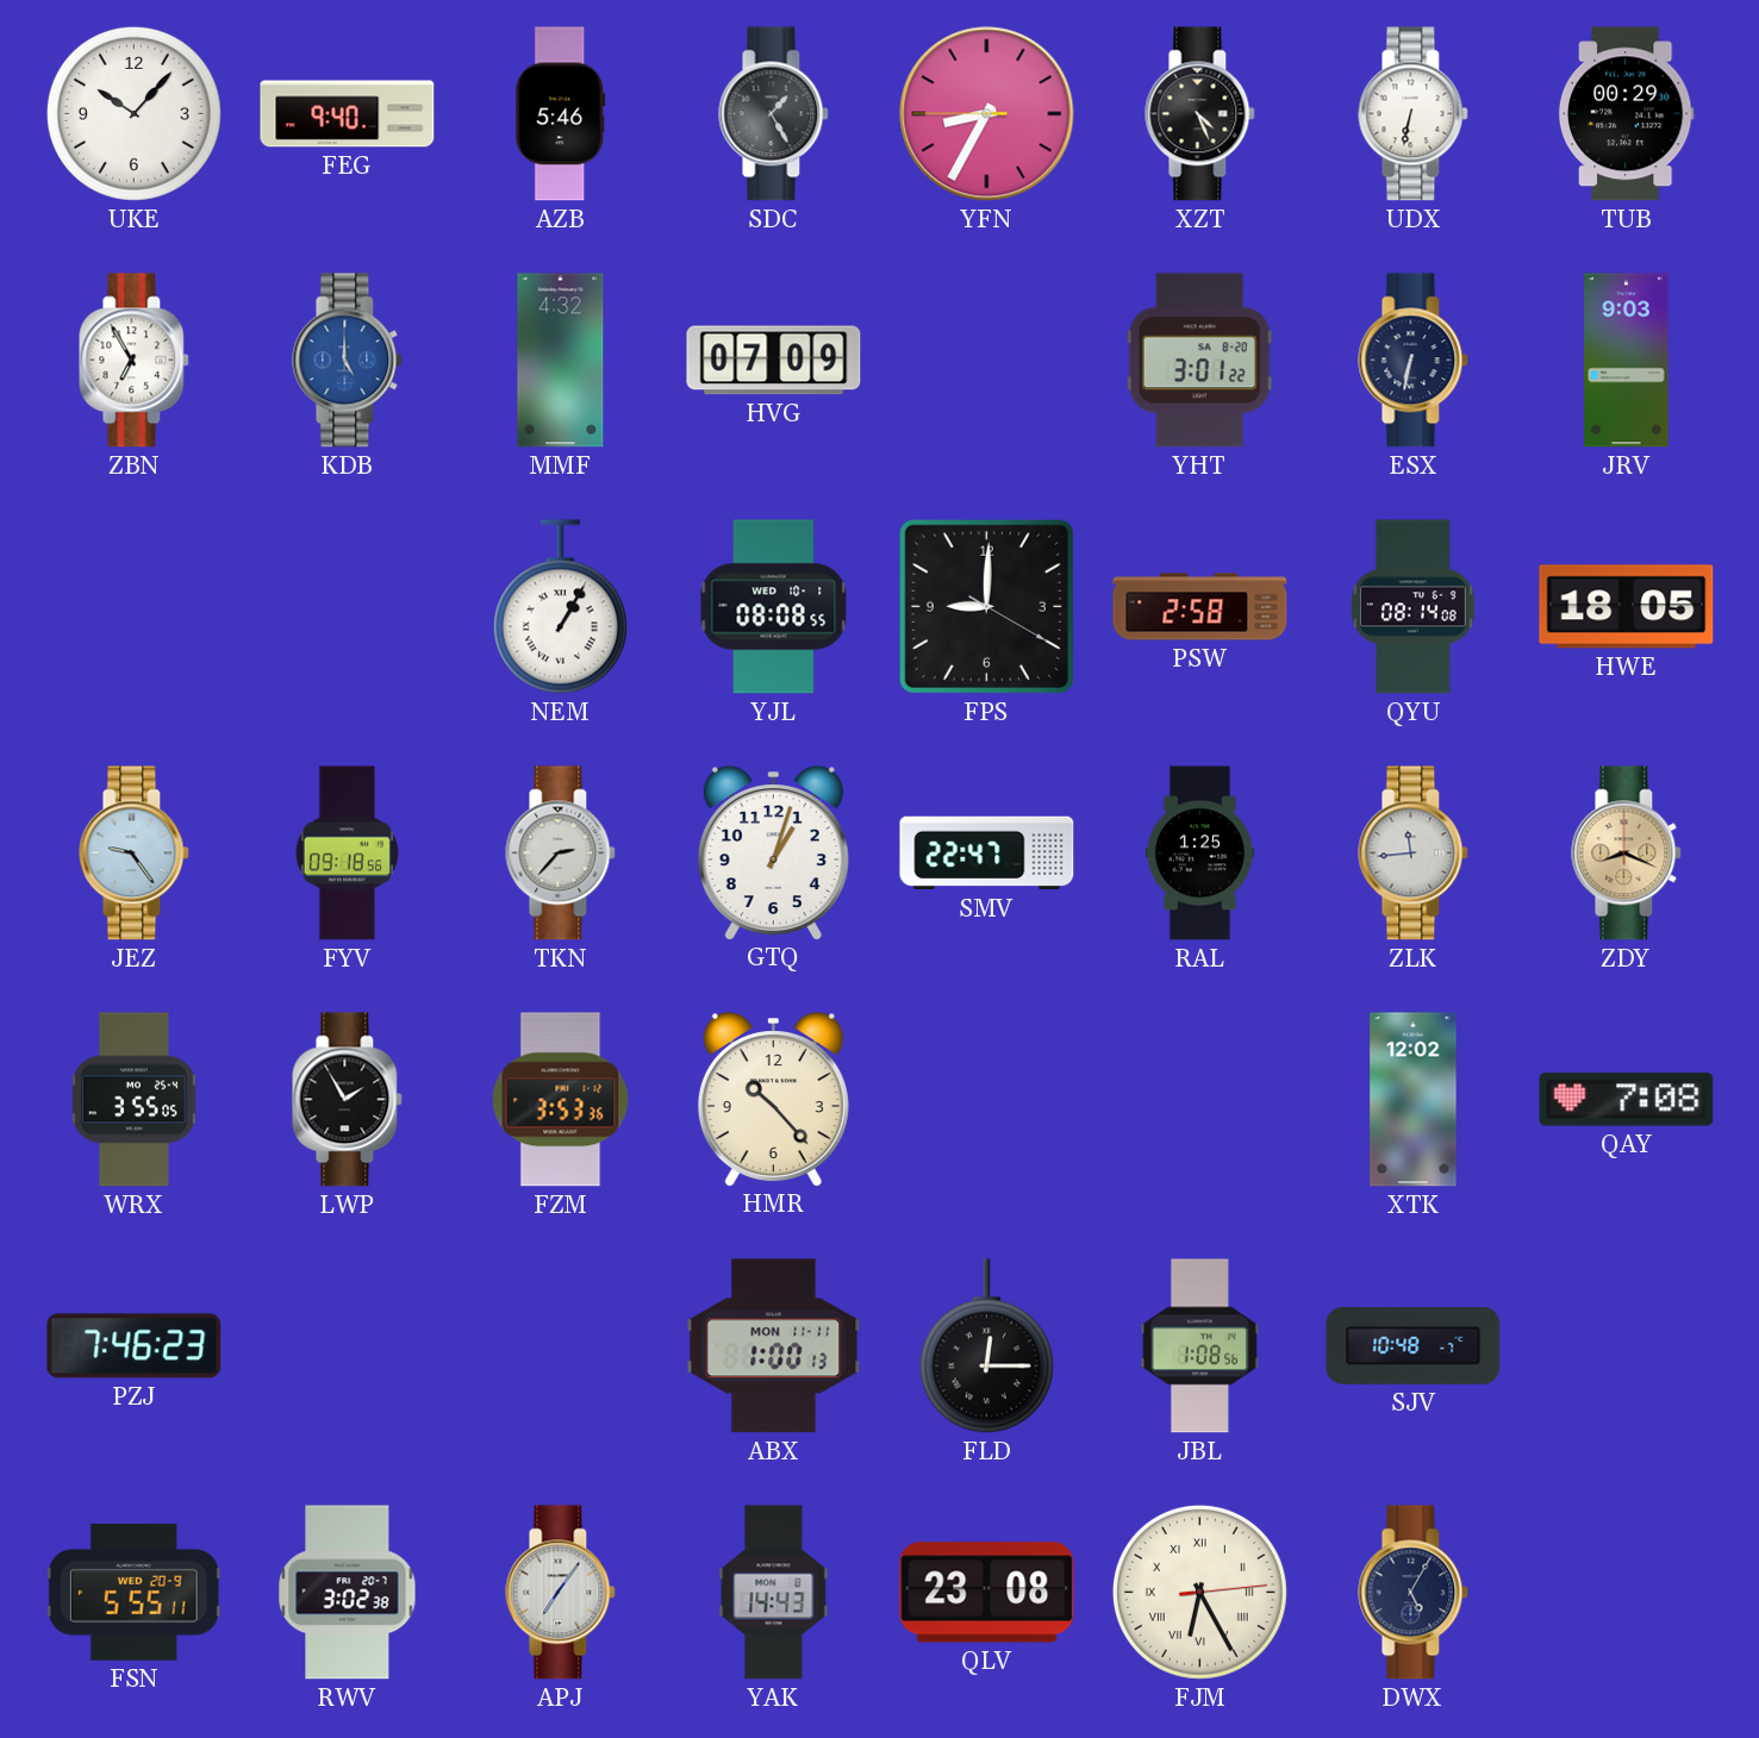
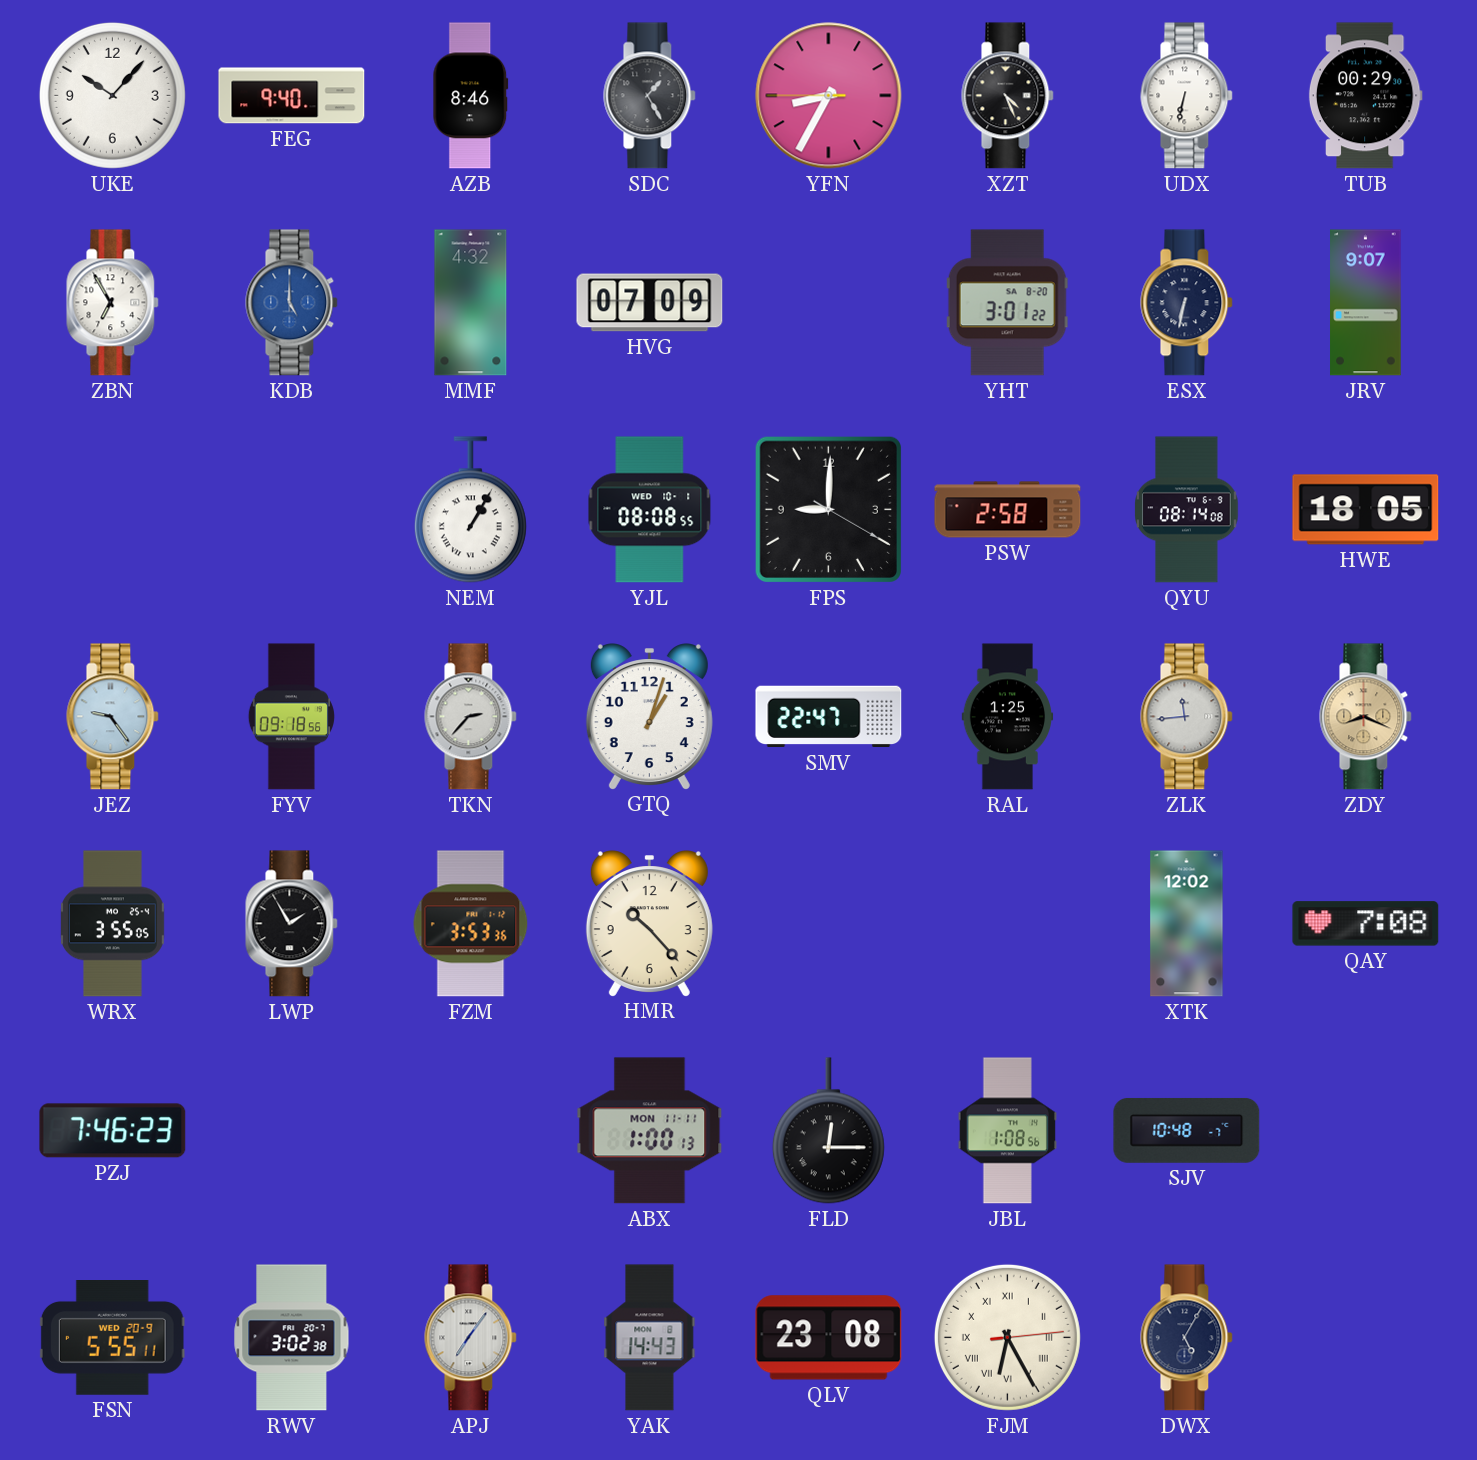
AZB: 5:46 -> 8:46
JRV: 9:03 -> 9:07
